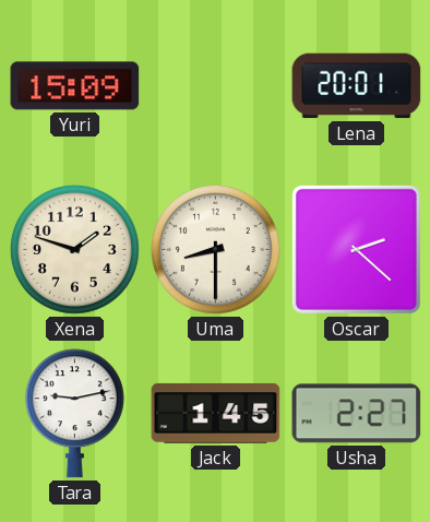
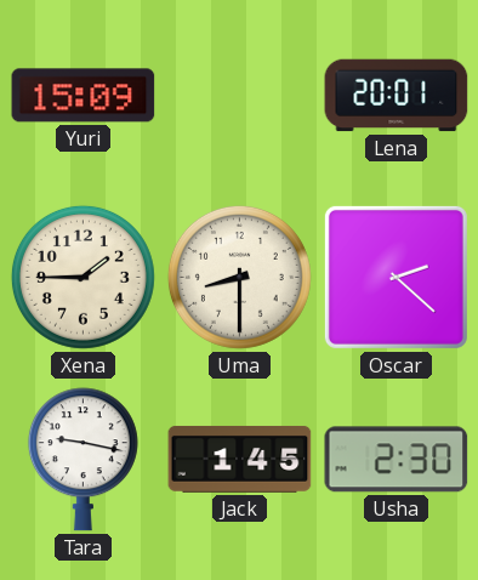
Xena: 1:48 -> 1:45
Tara: 9:13 -> 9:17
Usha: 2:27 -> 2:30
